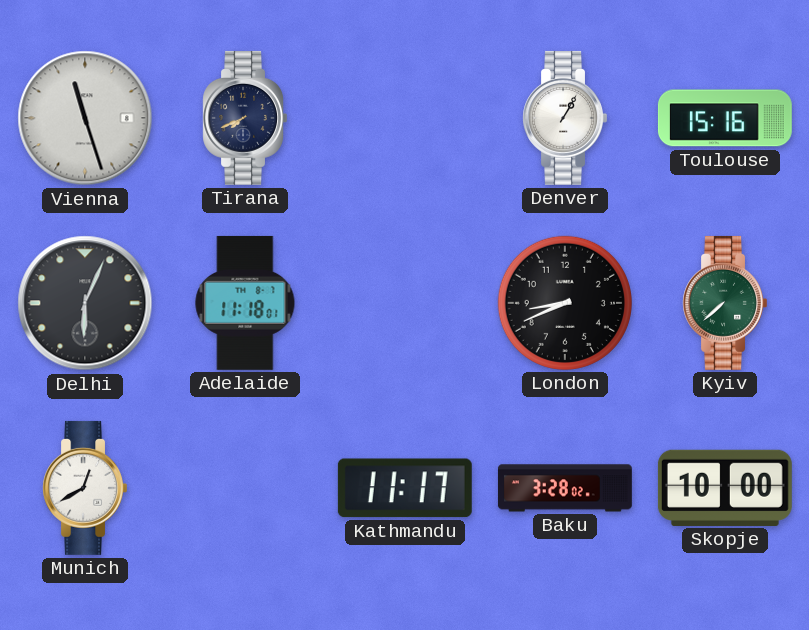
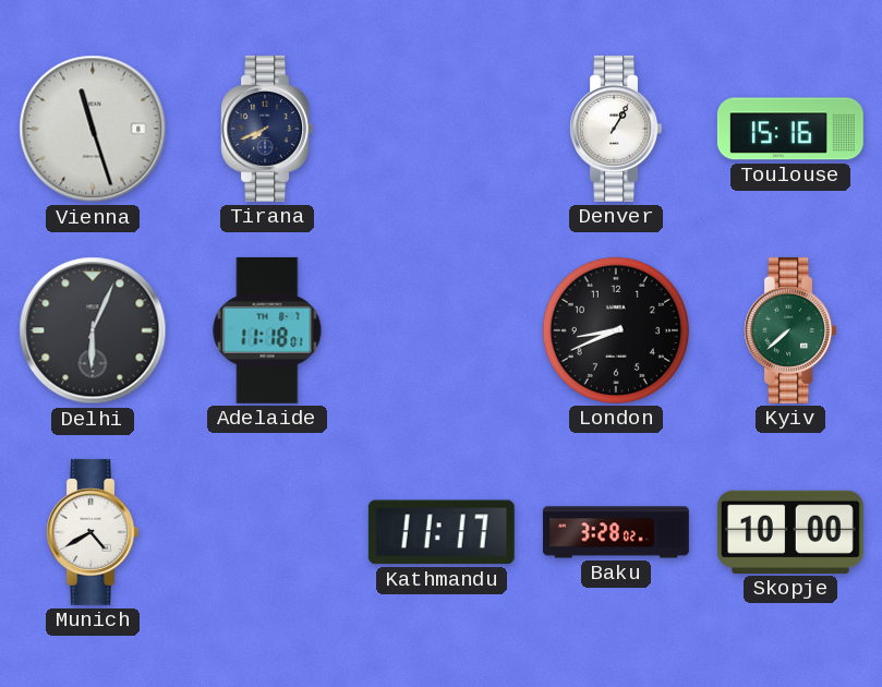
Munich: 12:40 -> 4:40
